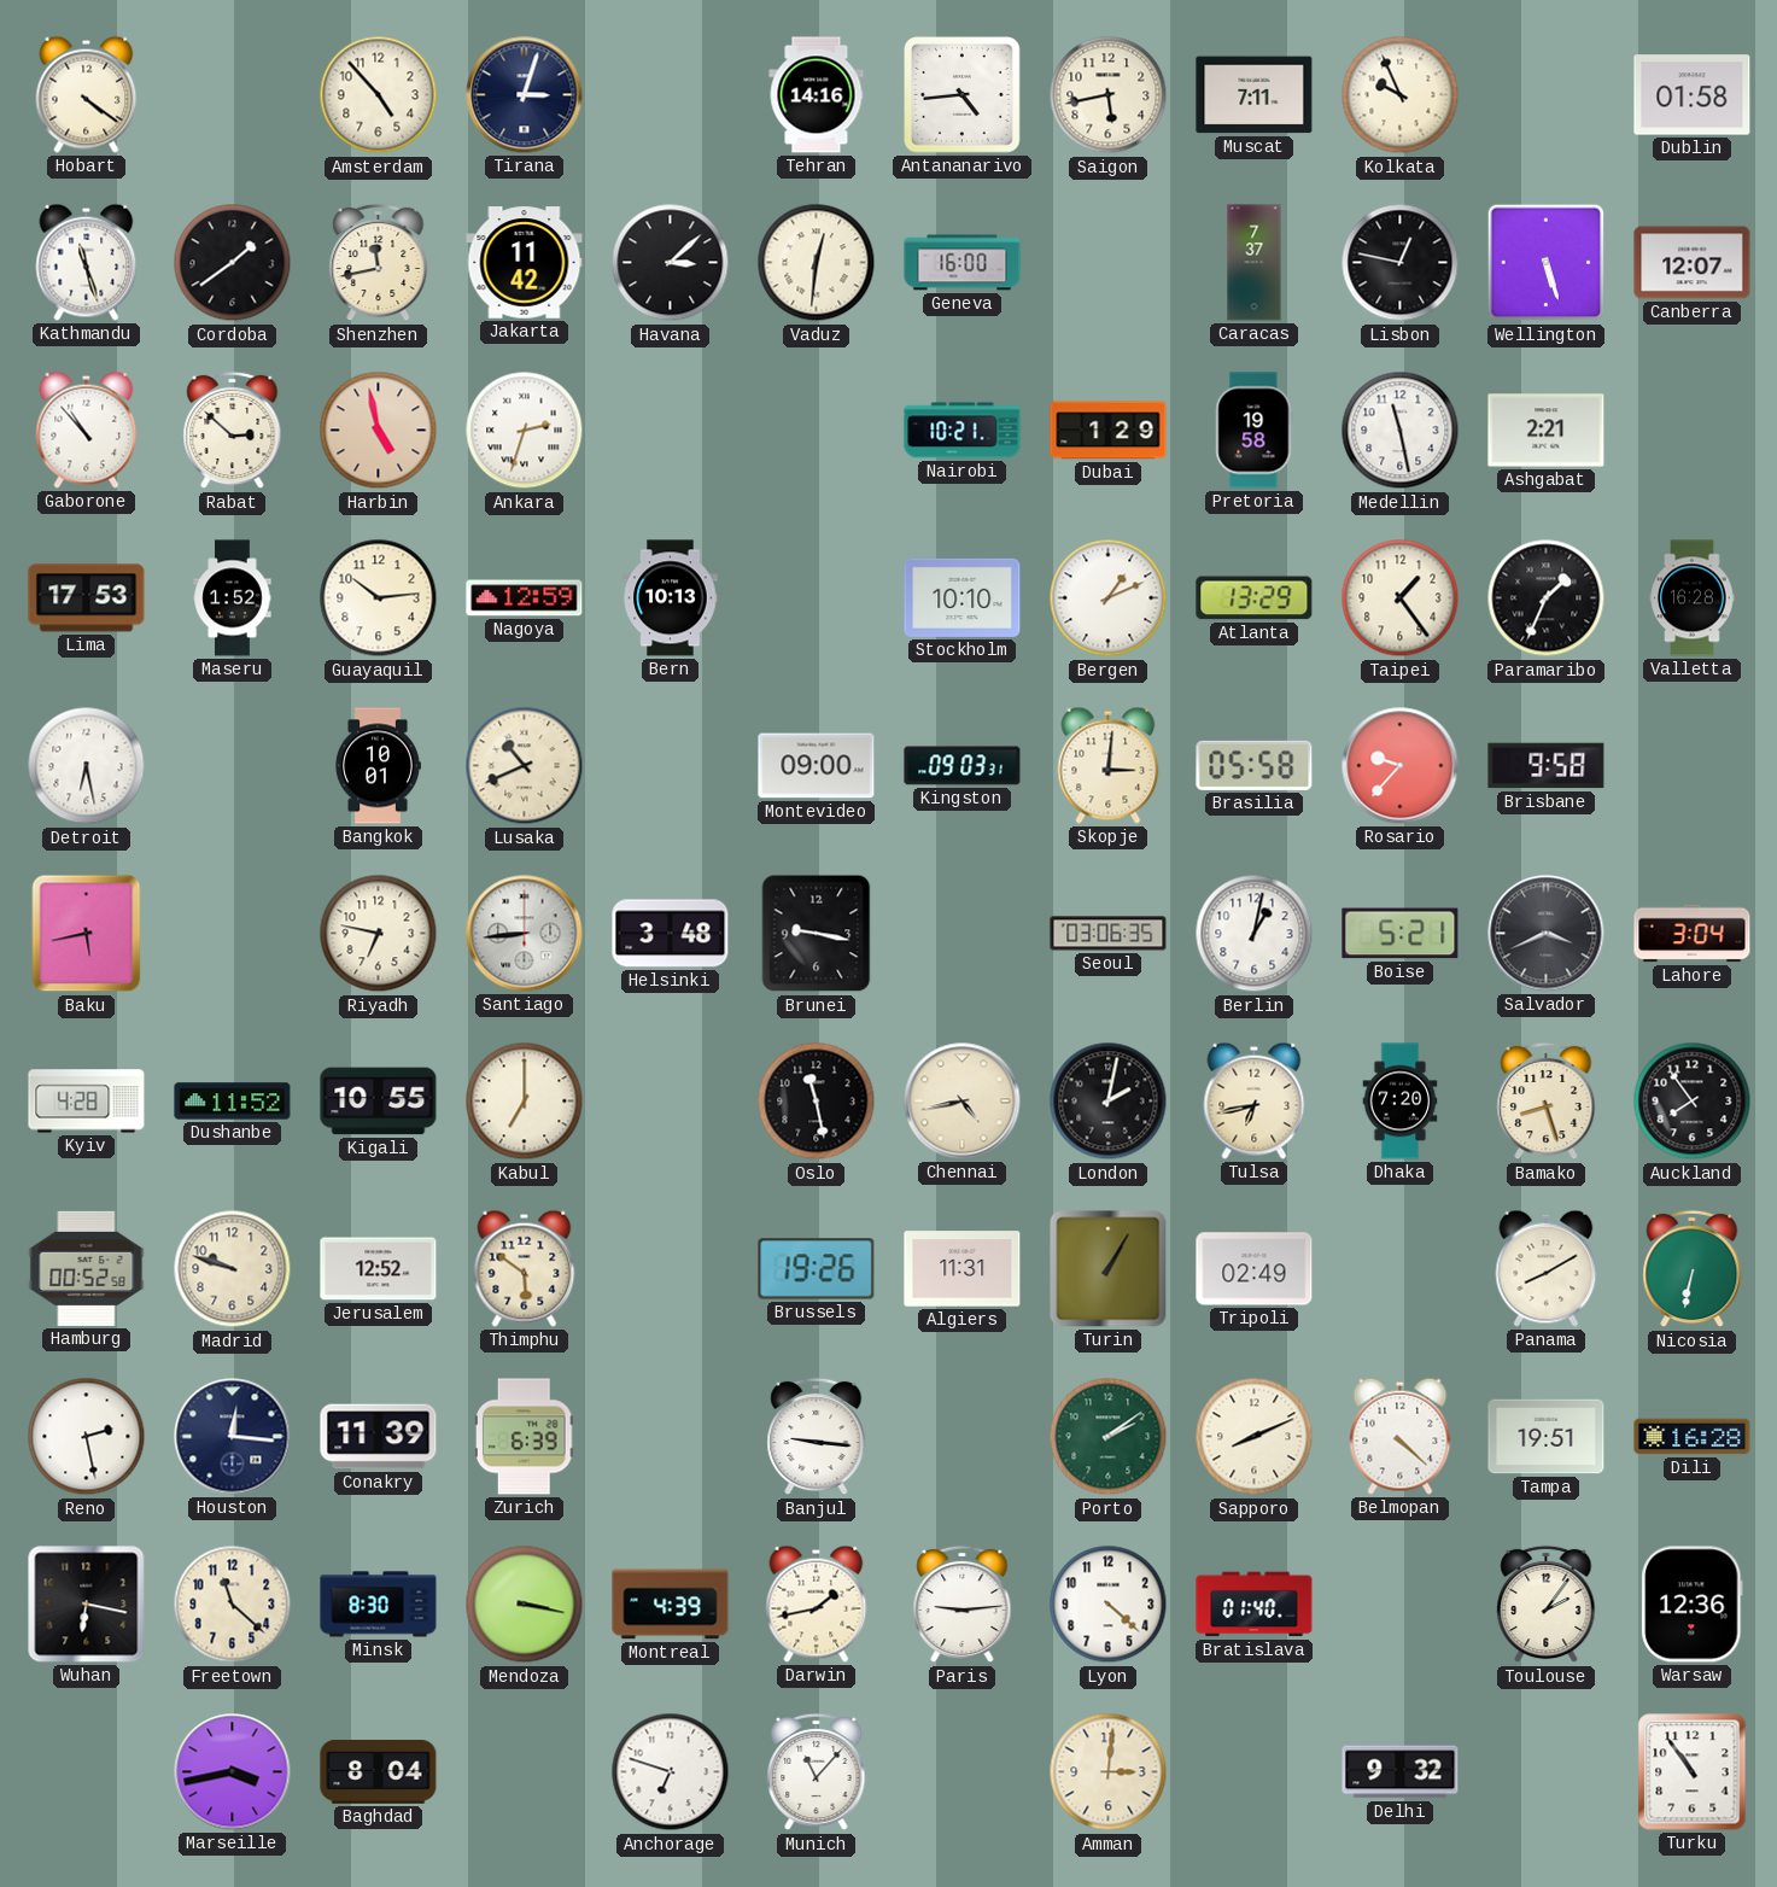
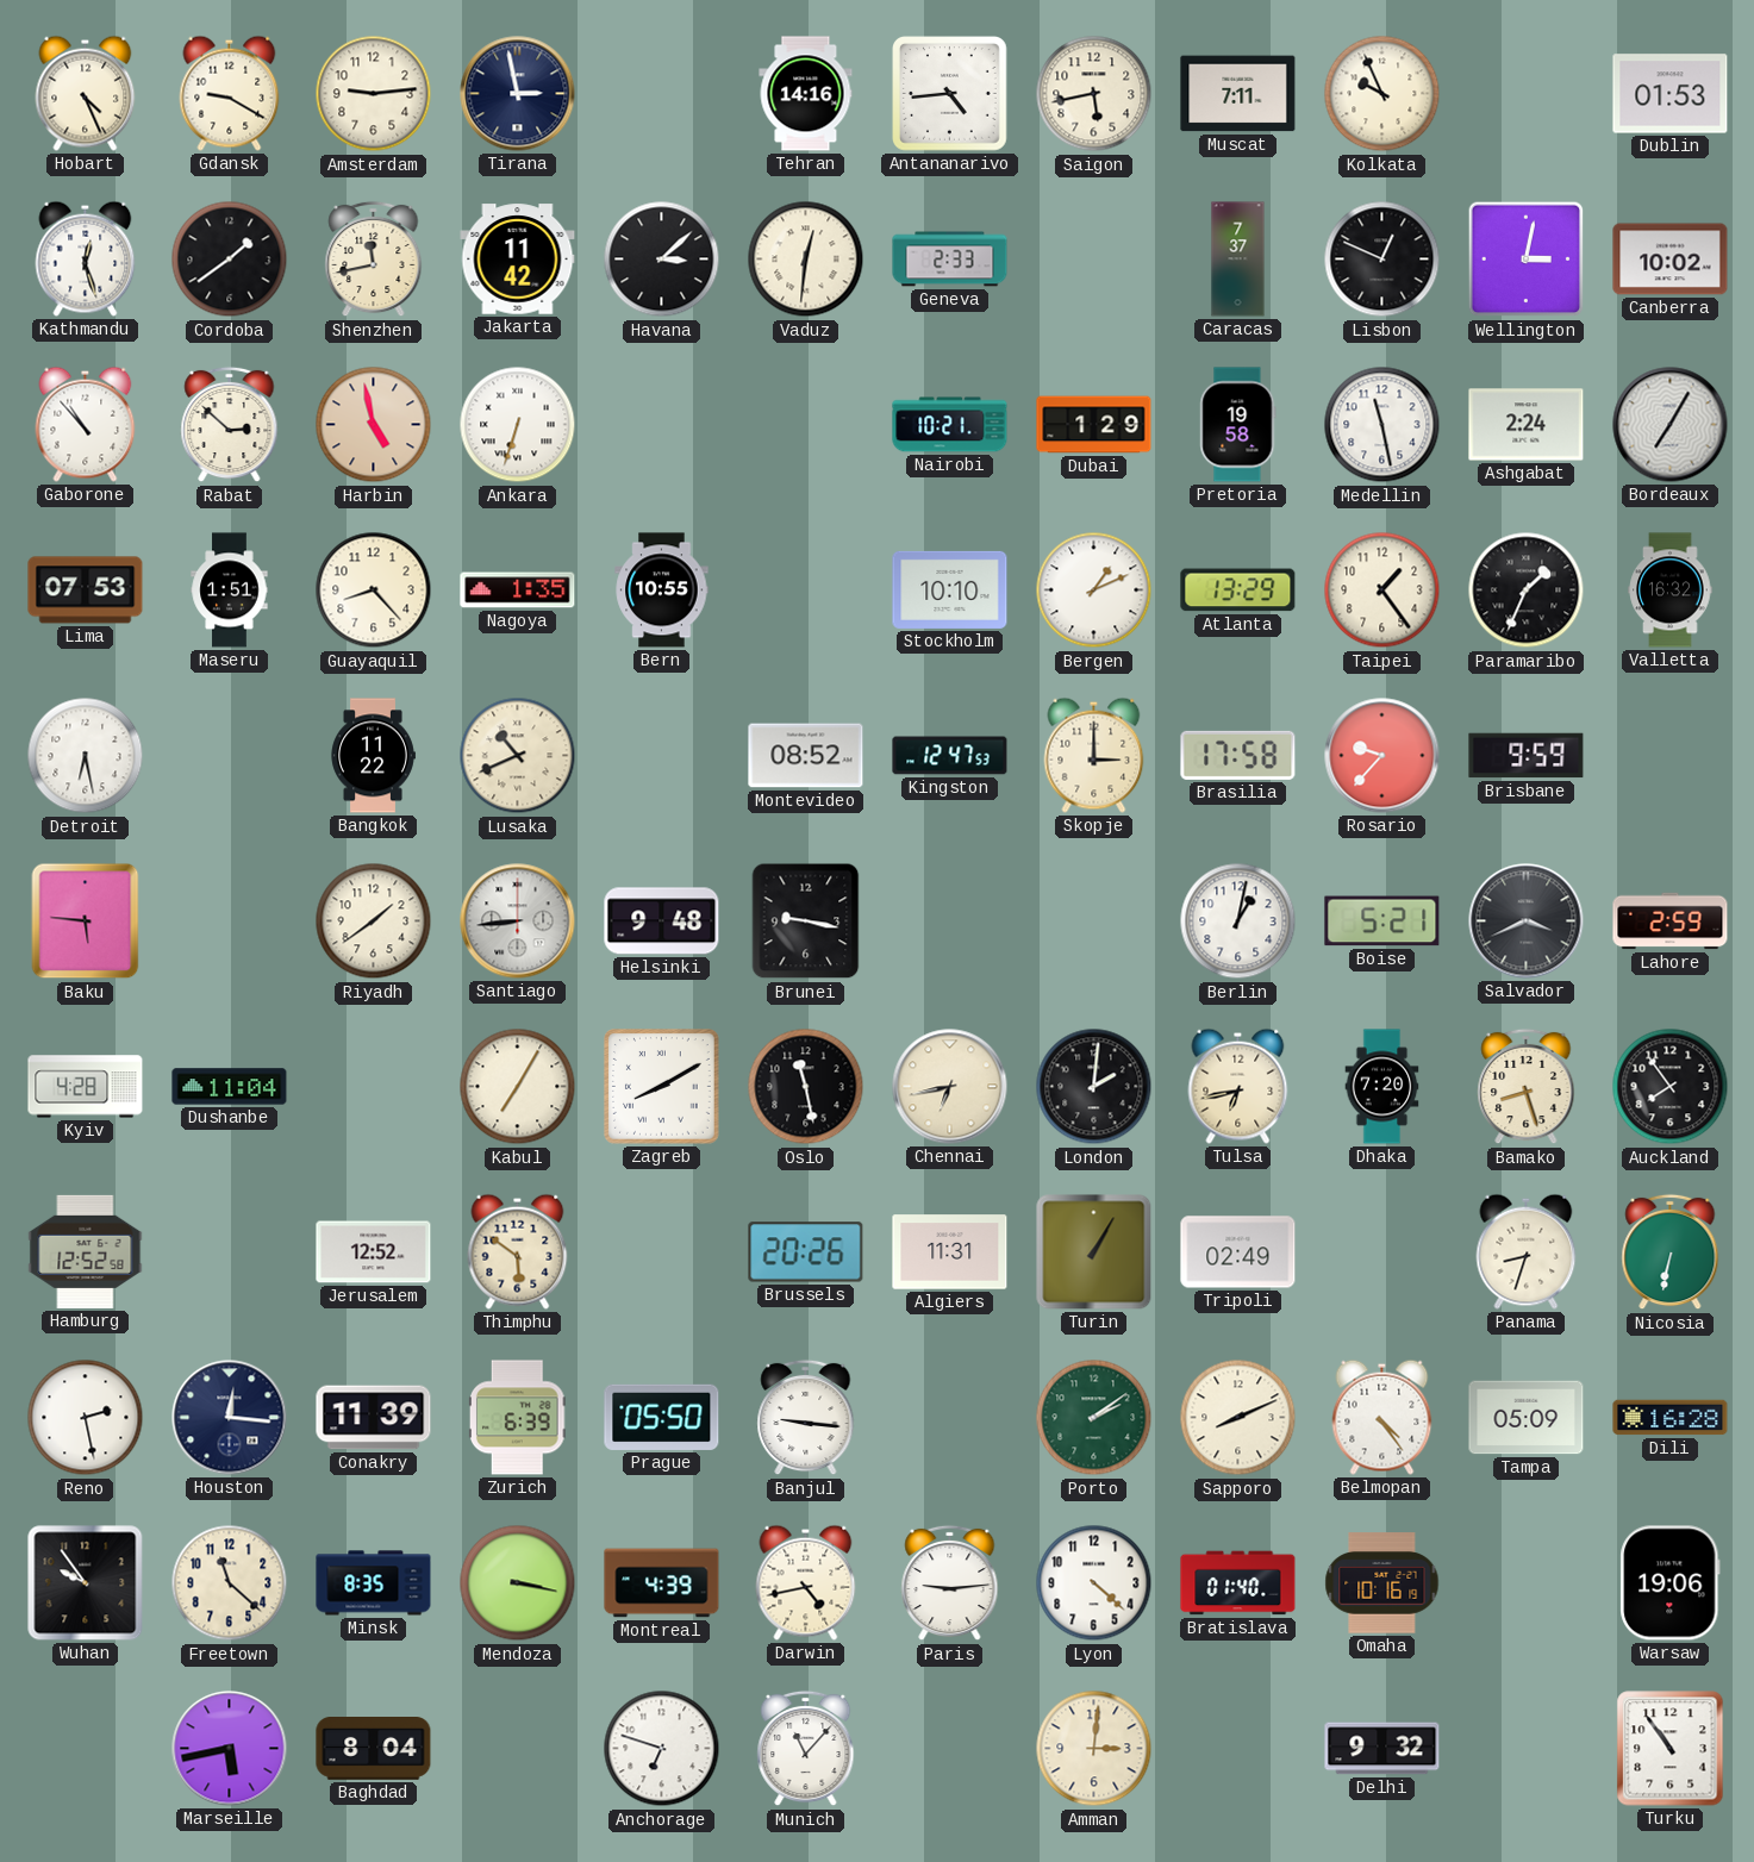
Hobart: 4:21 -> 4:26
Gdansk: none -> 9:20
Amsterdam: 4:53 -> 9:14
Tirana: 3:03 -> 2:58
Dublin: 01:58 -> 01:53
Kathmandu: 11:27 -> 12:27
Geneva: 16:00 -> 2:33
Lisbon: 12:47 -> 12:49
Wellington: 5:27 -> 3:02
Canberra: 12:07 -> 10:02
Ankara: 2:33 -> 6:33
Ashgabat: 2:21 -> 2:24
Bordeaux: none -> 7:05
Lima: 17:53 -> 07:53
Maseru: 1:52 -> 1:51
Guayaquil: 10:14 -> 8:23
Nagoya: 12:59 -> 1:35
Bern: 10:13 -> 10:55
Valletta: 16:28 -> 16:32
Bangkok: 10:01 -> 11:22
Montevideo: 09:00 -> 08:52
Kingston: 09:03 -> 12:47
Skopje: 3:01 -> 3:00
Brasilia: 05:58 -> 17:58
Brisbane: 9:58 -> 9:59
Baku: 5:43 -> 5:46
Riyadh: 6:47 -> 1:39
Helsinki: 3:48 -> 9:48
Seoul: 03:06 -> none
Lahore: 3:04 -> 2:59
Dushanbe: 11:52 -> 11:04
Kigali: 10:55 -> none
Kabul: 7:00 -> 7:05
Zagreb: none -> 8:10
Chennai: 4:43 -> 6:43
London: 2:02 -> 2:01
Hamburg: 00:52 -> 12:52
Madrid: 9:48 -> none
Brussels: 19:26 -> 20:26
Panama: 8:10 -> 8:33
Prague: none -> 05:50
Belmopan: 4:22 -> 4:24
Tampa: 19:51 -> 05:09
Wuhan: 6:17 -> 9:54
Minsk: 8:30 -> 8:35
Darwin: 1:43 -> 4:43
Omaha: none -> 10:16
Toulouse: 2:06 -> none
Warsaw: 12:36 -> 19:06
Marseille: 3:43 -> 5:43
